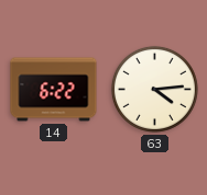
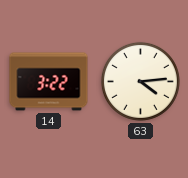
14: 6:22 -> 3:22
